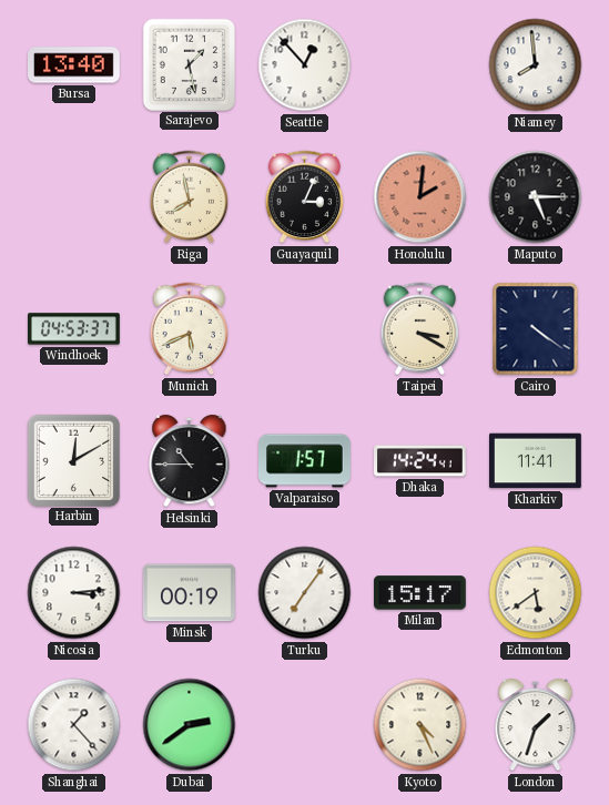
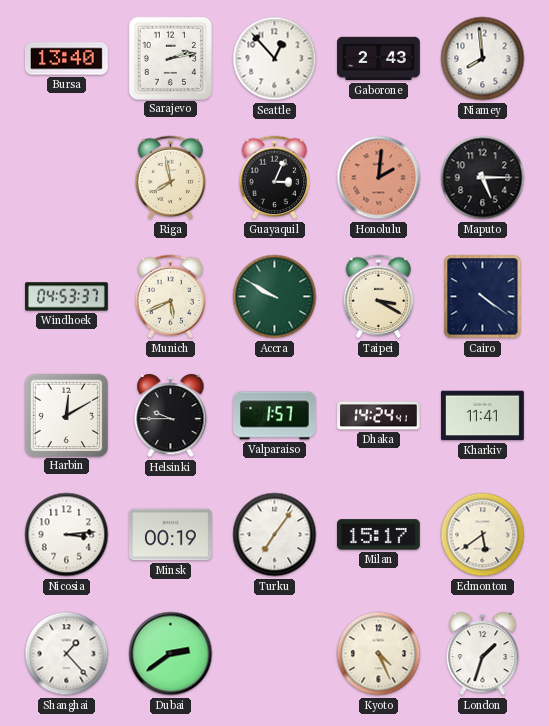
Sarajevo: 1:28 -> 2:13
Gaborone: none -> 2:43
Accra: none -> 9:50
Helsinki: 10:45 -> 9:45
